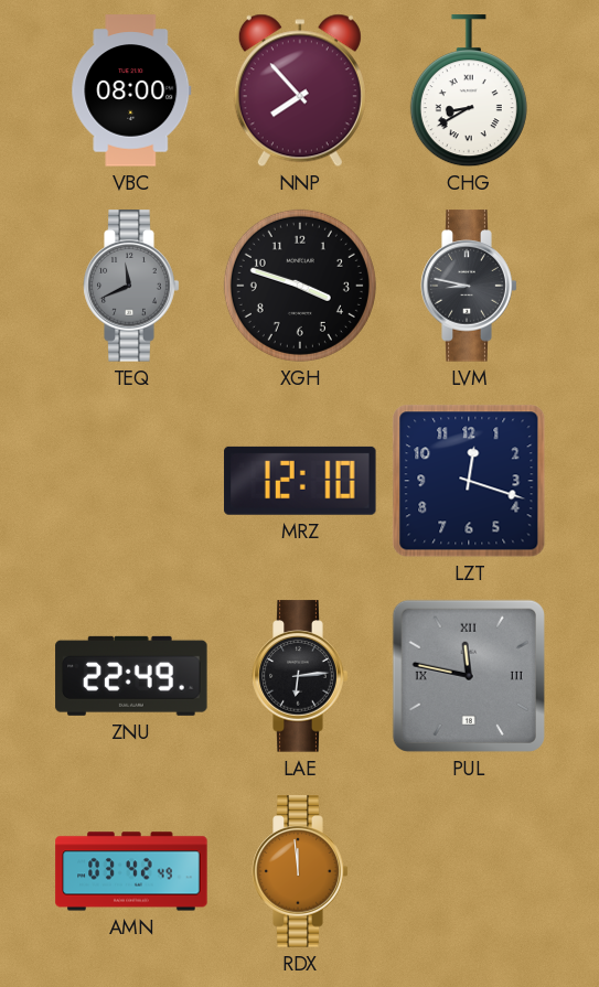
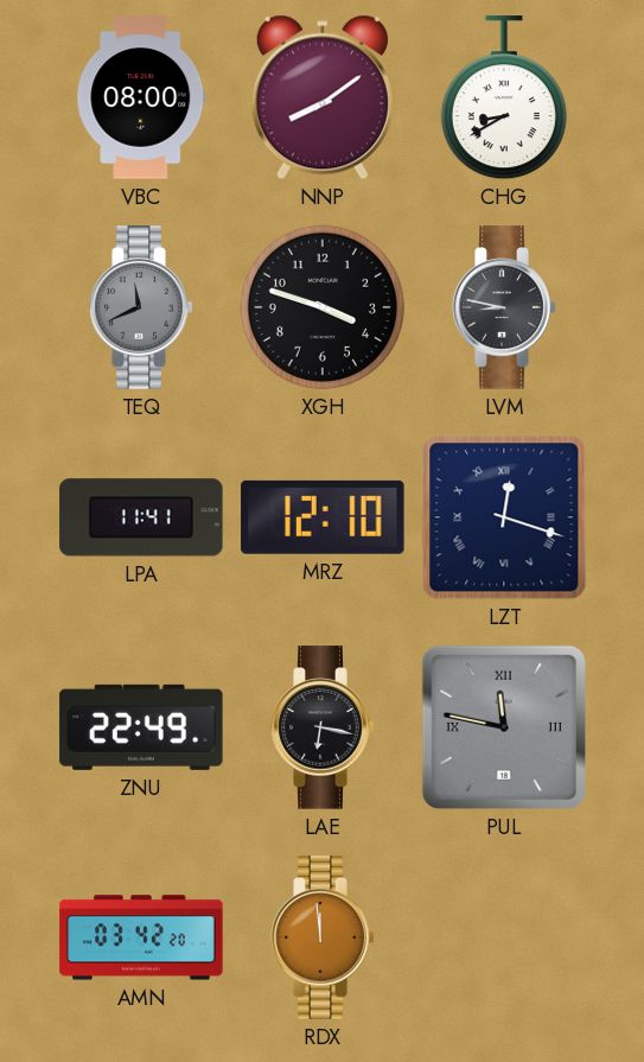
NNP: 7:53 -> 8:09
LPA: none -> 11:41
LZT numerals: Arabic -> Roman
LAE: 6:14 -> 6:17
AMN: 03:42:49 -> 03:42:20
